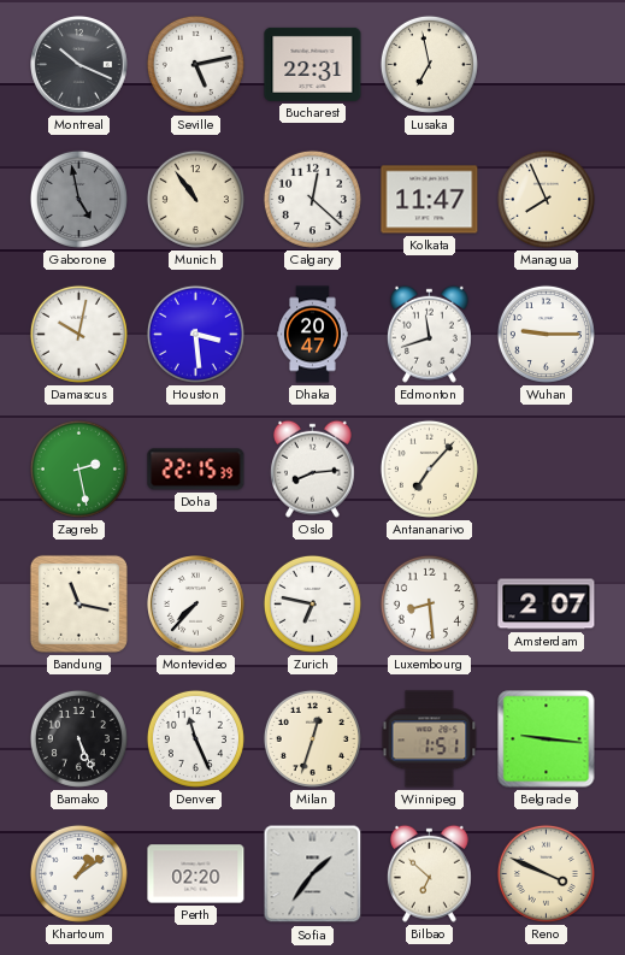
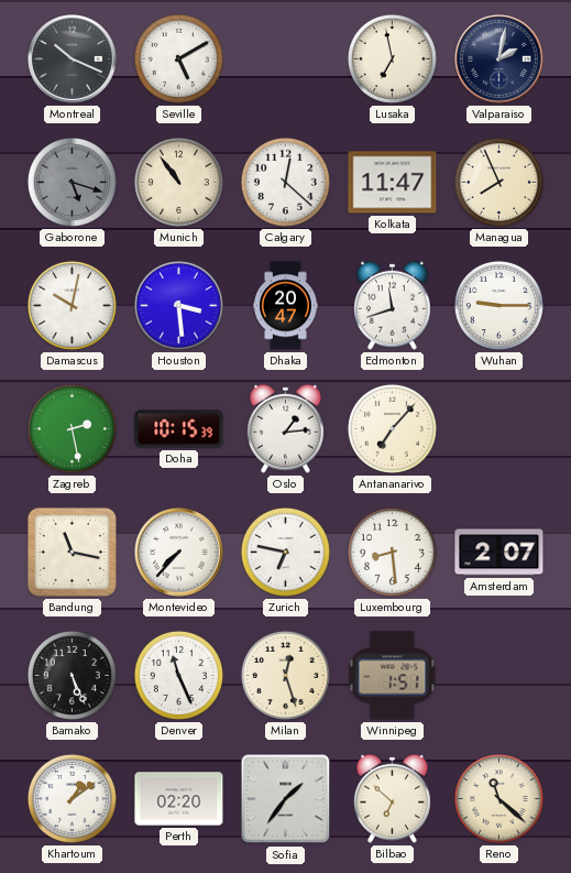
Seville: 5:13 -> 5:10
Bucharest: 22:31 -> none
Valparaiso: none -> 2:02
Gaborone: 4:58 -> 5:18
Doha: 22:15 -> 10:15
Oslo: 8:14 -> 1:14
Milan: 12:33 -> 12:27
Belgrade: 9:16 -> none
Reno: 3:49 -> 11:22
